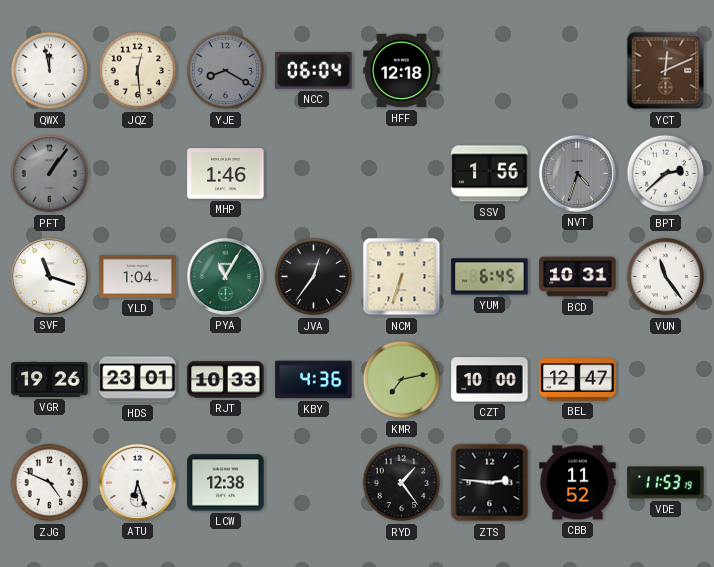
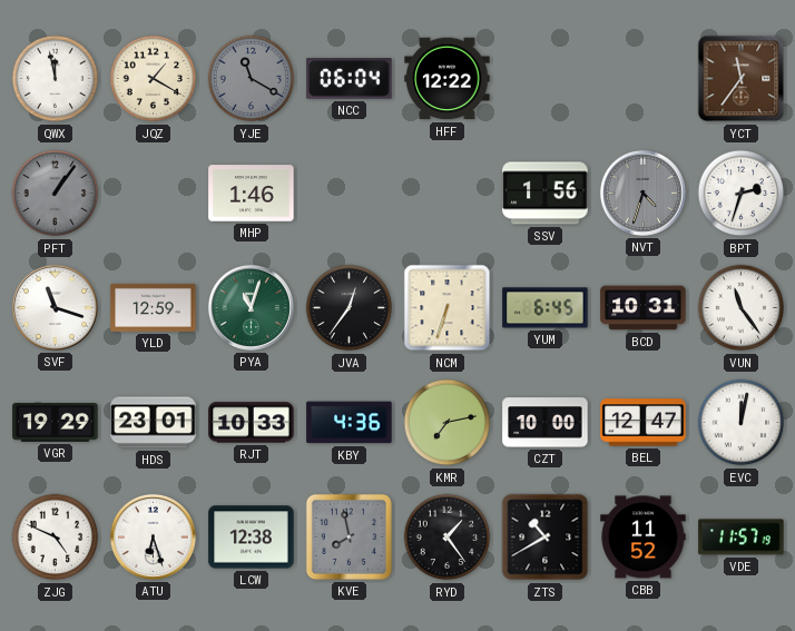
JQZ: 12:29 -> 1:20
YJE: 8:20 -> 11:20
HFF: 12:18 -> 12:22
YCT: 12:11 -> 11:36
BPT: 2:38 -> 2:33
YLD: 1:04 -> 12:59
PYA: 11:05 -> 11:03
VGR: 19:26 -> 19:29
EVC: none -> 12:02
KVE: none -> 7:58
ZTS: 2:46 -> 10:40
VDE: 11:53 -> 11:57
